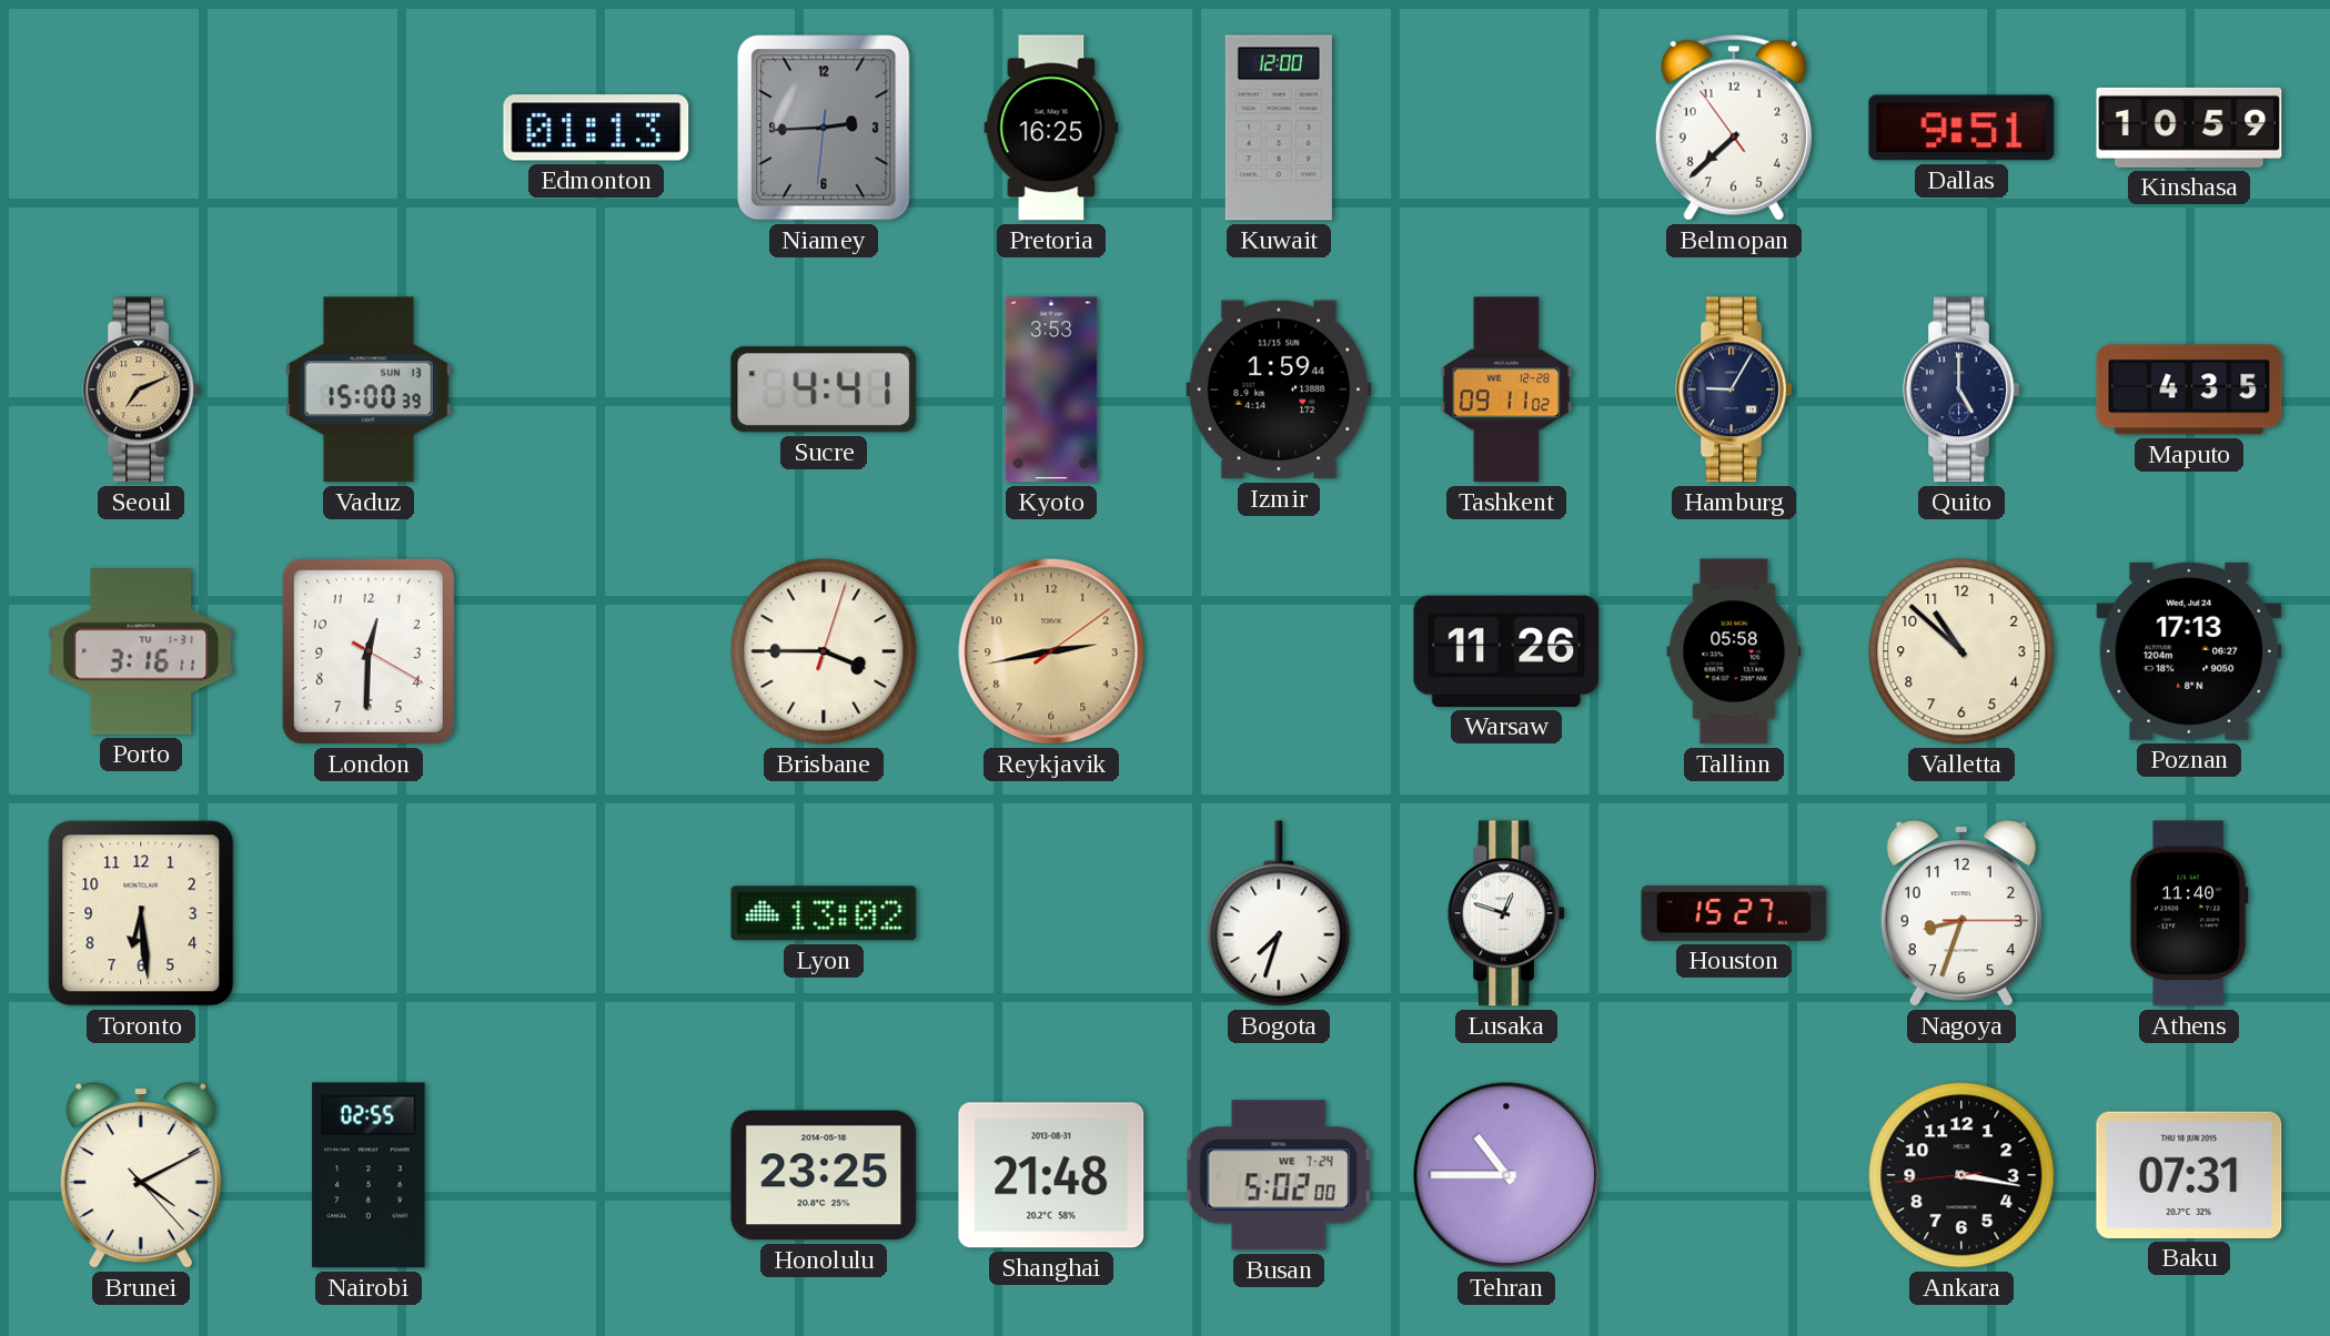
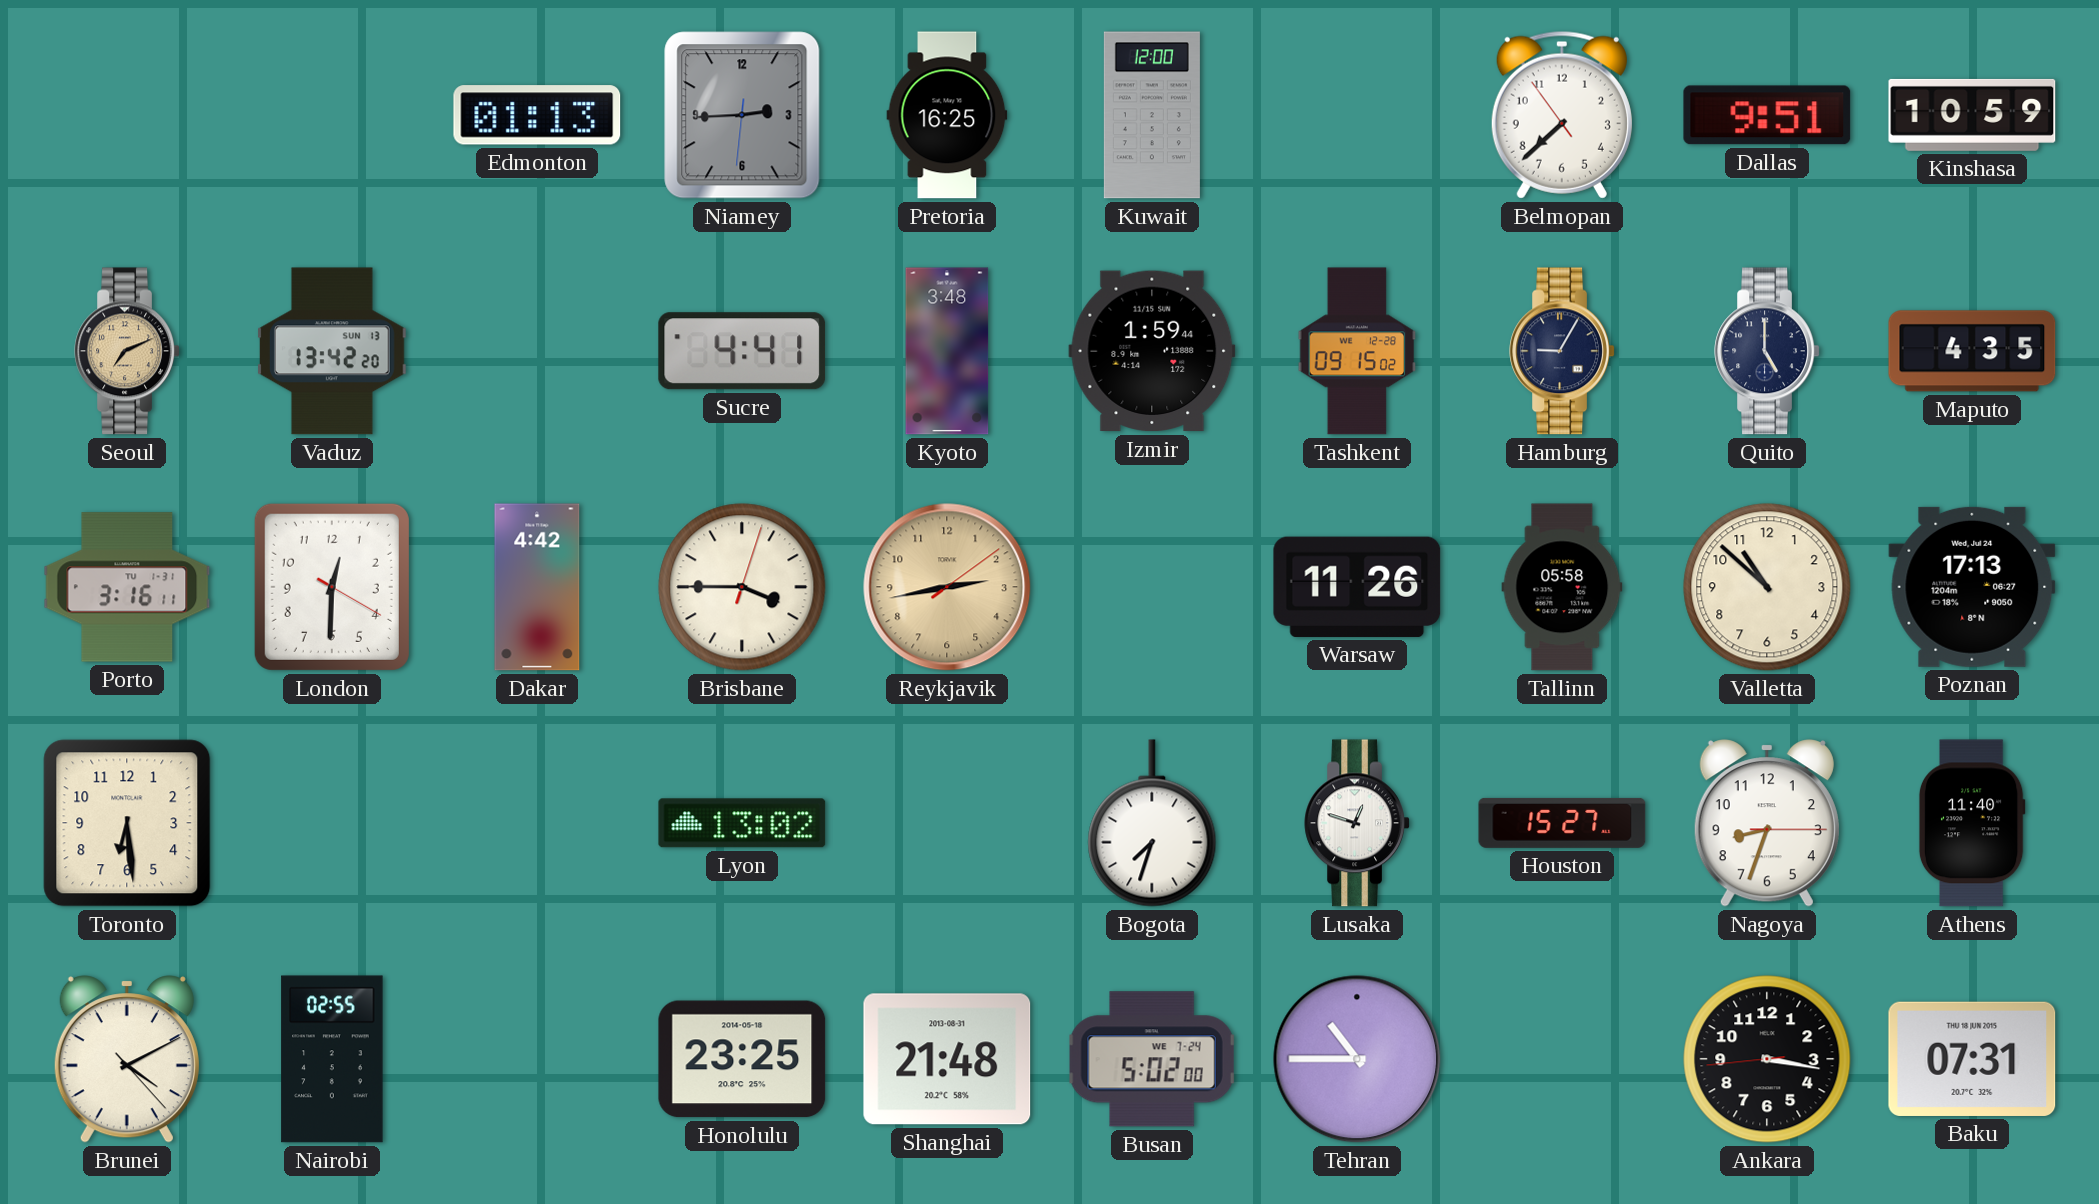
Vaduz: 15:00 -> 13:42
Kyoto: 3:53 -> 3:48
Tashkent: 09:11 -> 09:15
Dakar: none -> 4:42
